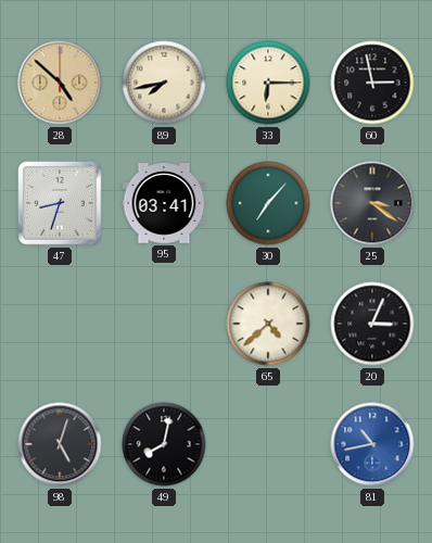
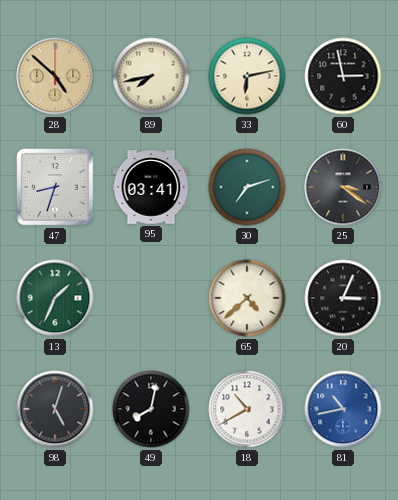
33: 6:15 -> 6:13
30: 7:07 -> 7:12
13: none -> 1:34
18: none -> 10:40
